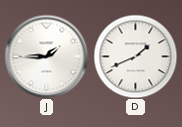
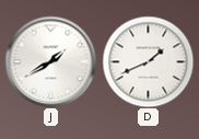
J: 1:45 -> 1:40
